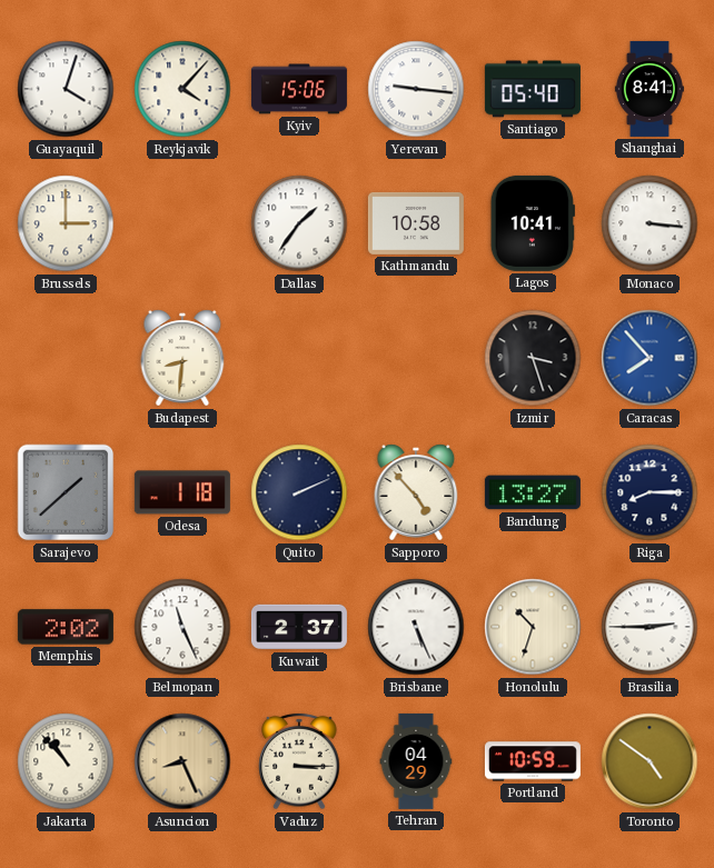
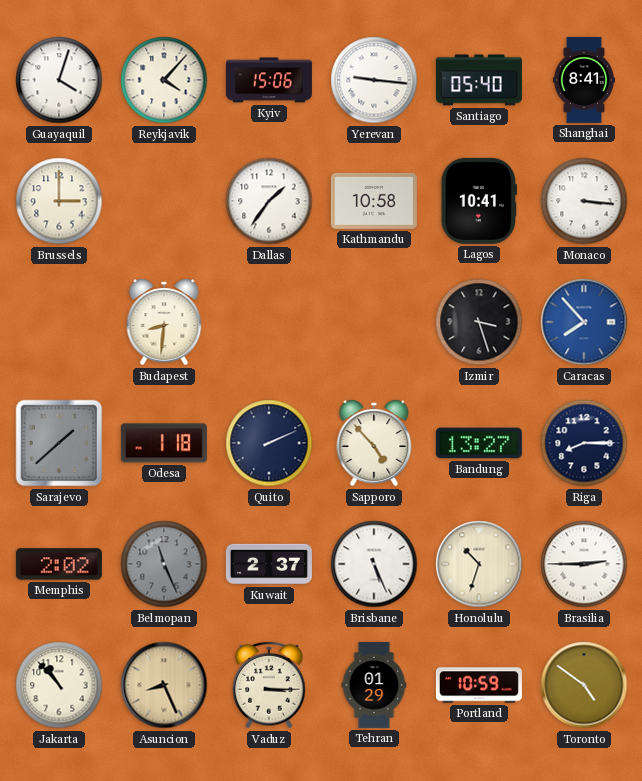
Belmopan dial: white -> grey
Tehran: 04:29 -> 01:29
